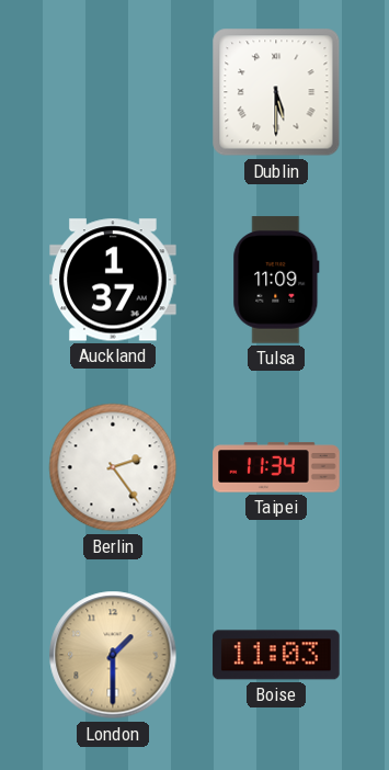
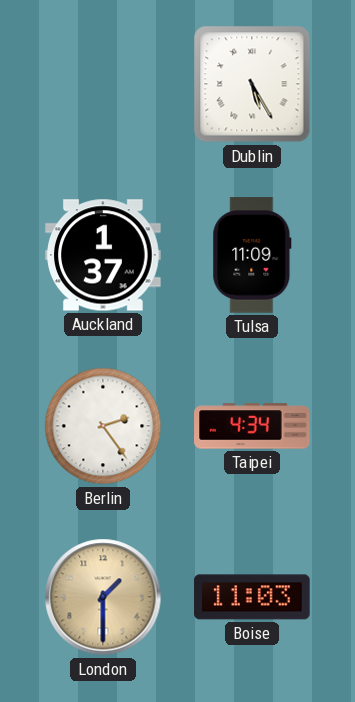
Dublin: 5:30 -> 5:25
Taipei: 11:34 -> 4:34
